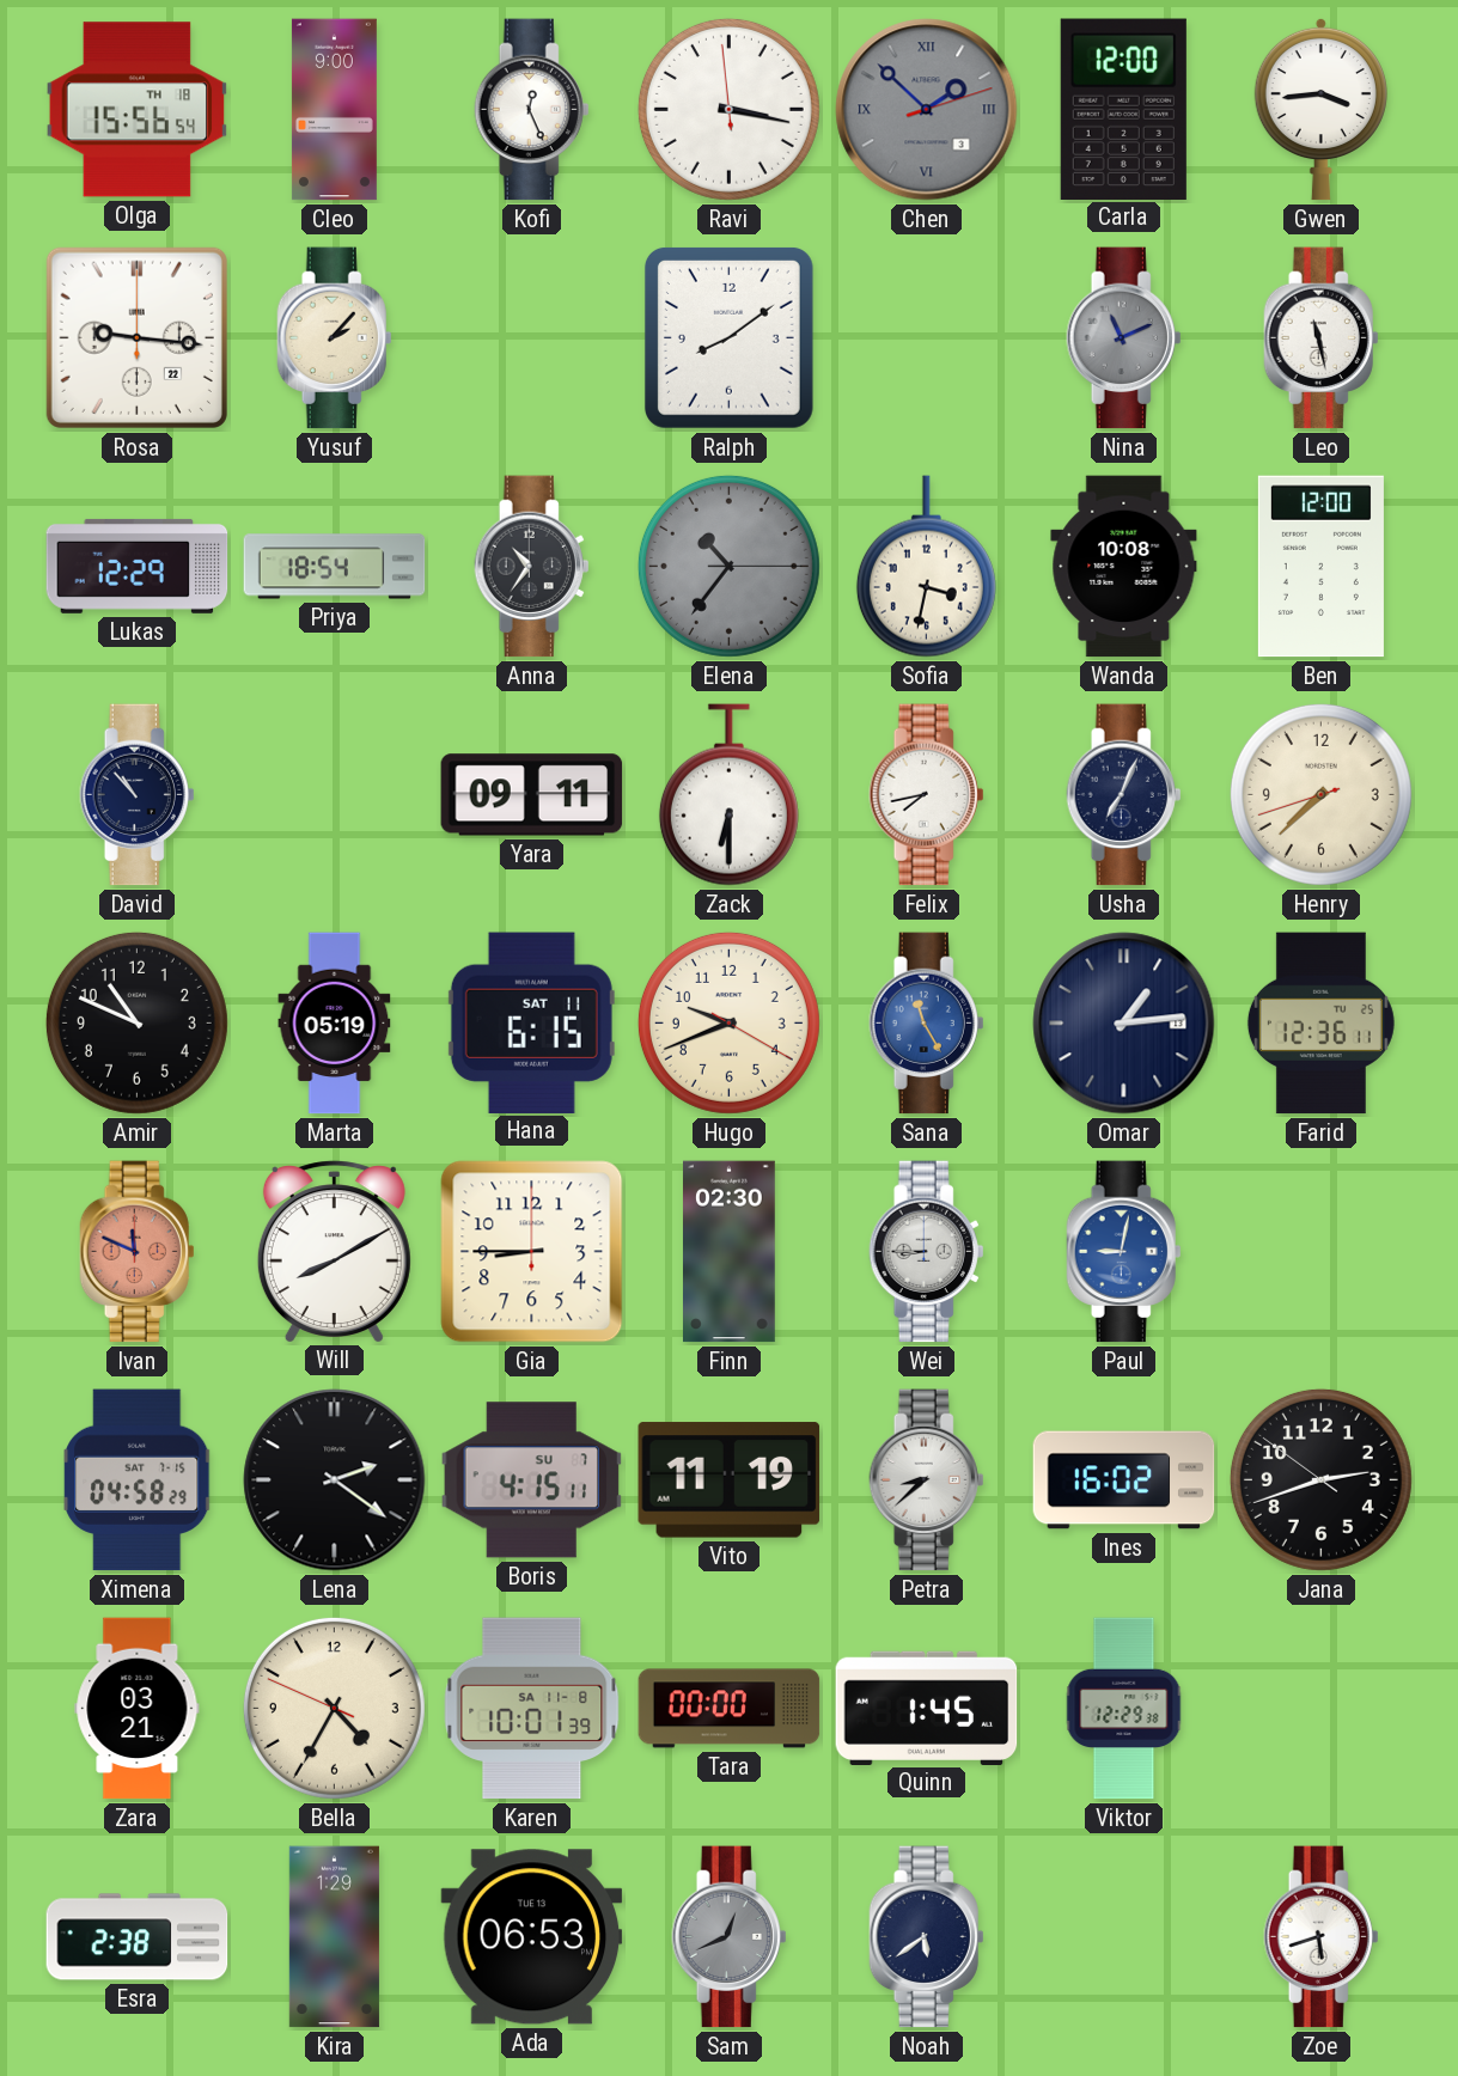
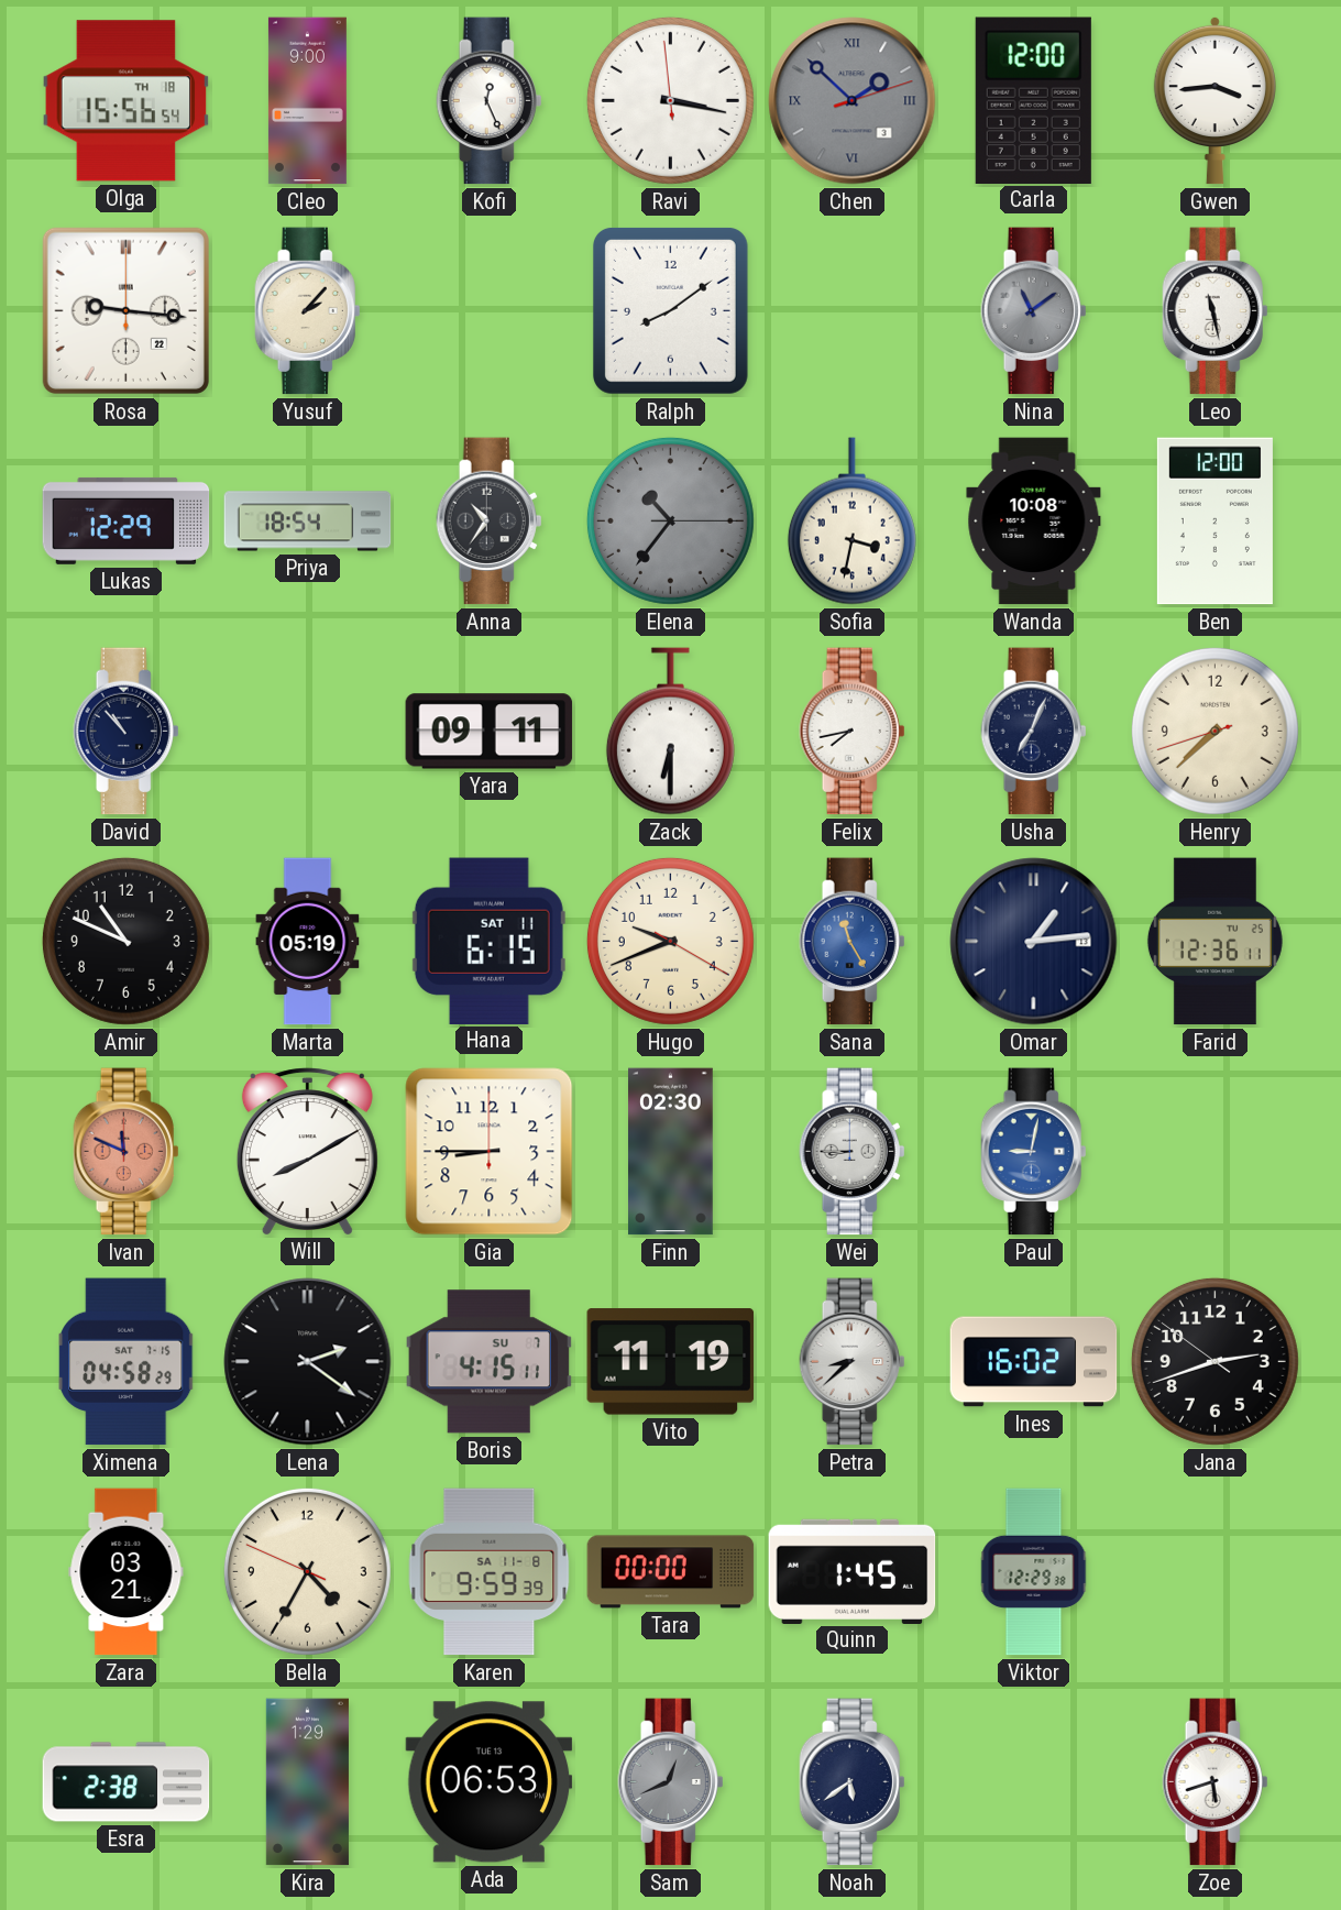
Nina: 11:11 -> 11:09
Karen: 10:01 -> 9:59
